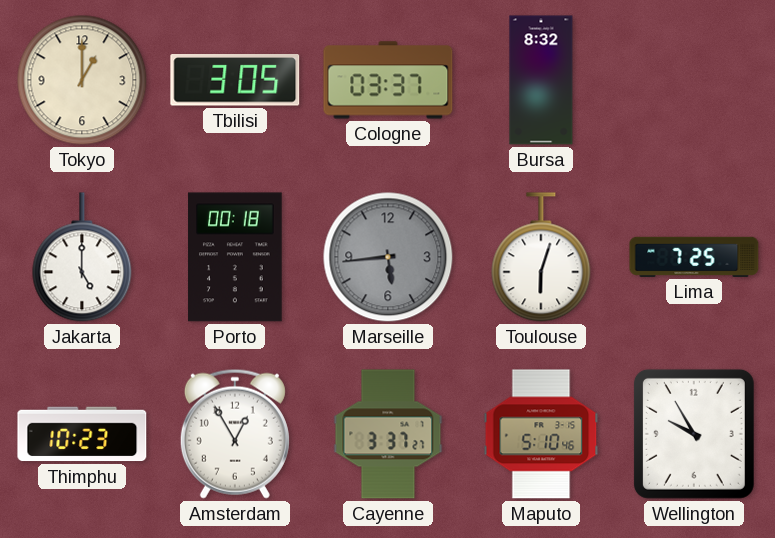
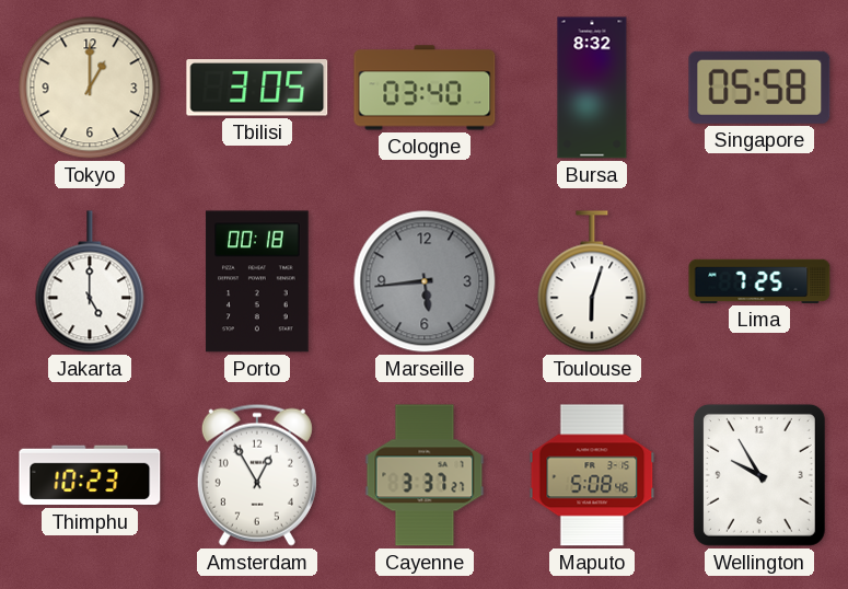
Cologne: 03:37 -> 03:40
Singapore: none -> 05:58
Maputo: 5:10 -> 5:08
